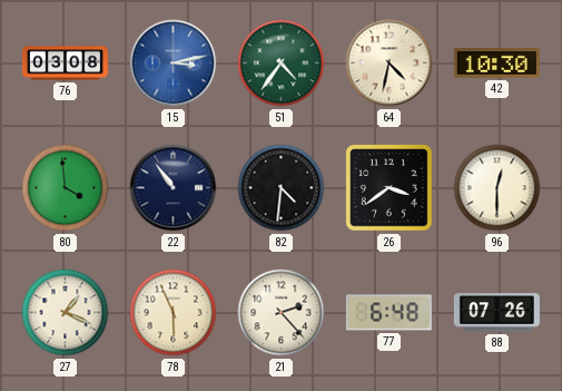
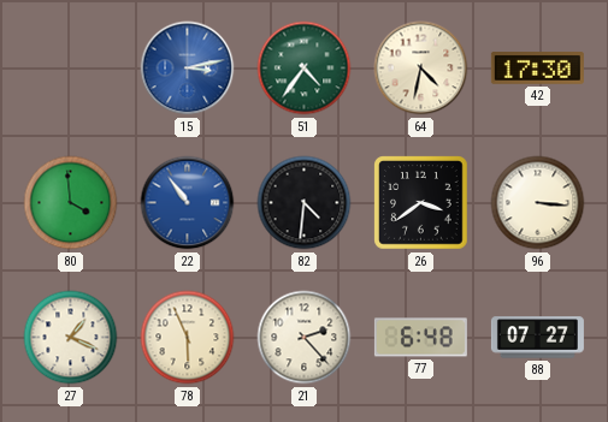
76: 03:08 -> none
42: 10:30 -> 17:30
22 dial: navy -> blue
96: 12:30 -> 3:16
88: 07:26 -> 07:27
